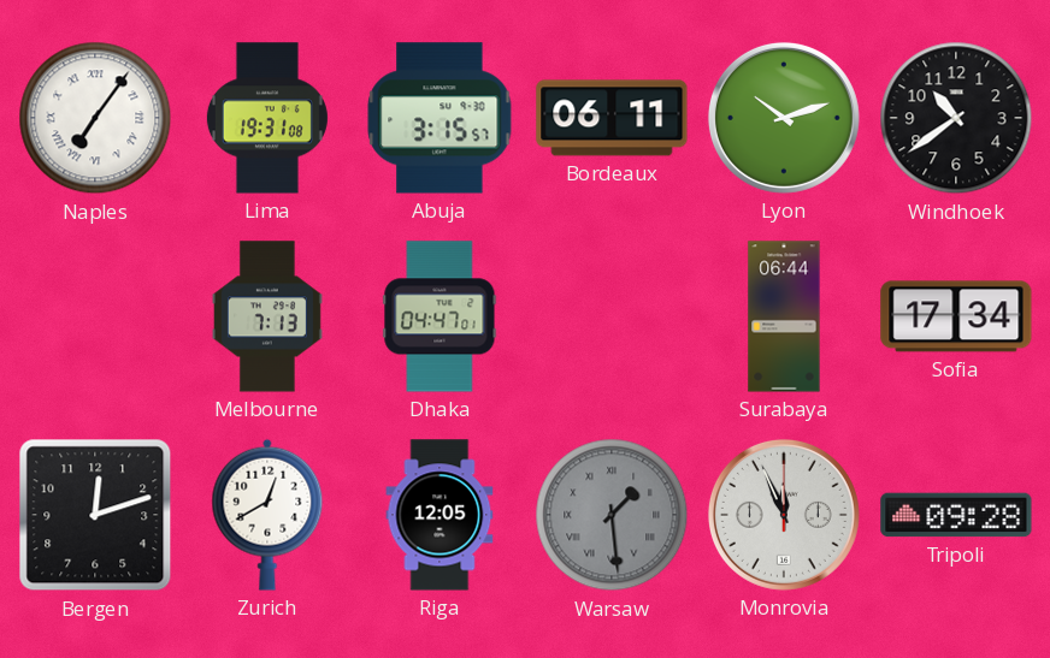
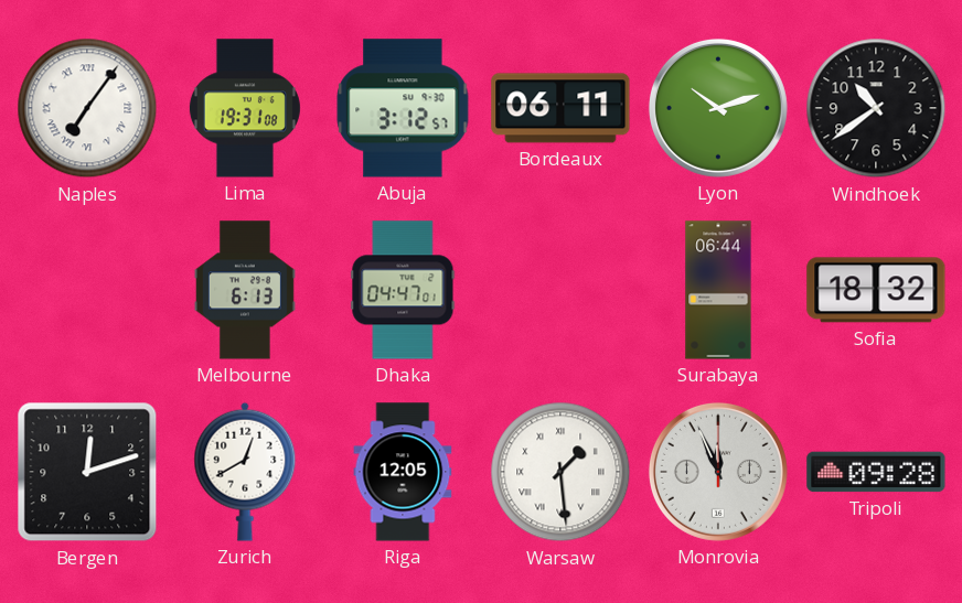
Abuja: 3:15 -> 3:12
Melbourne: 7:13 -> 6:13
Sofia: 17:34 -> 18:32
Warsaw dial: grey -> white
